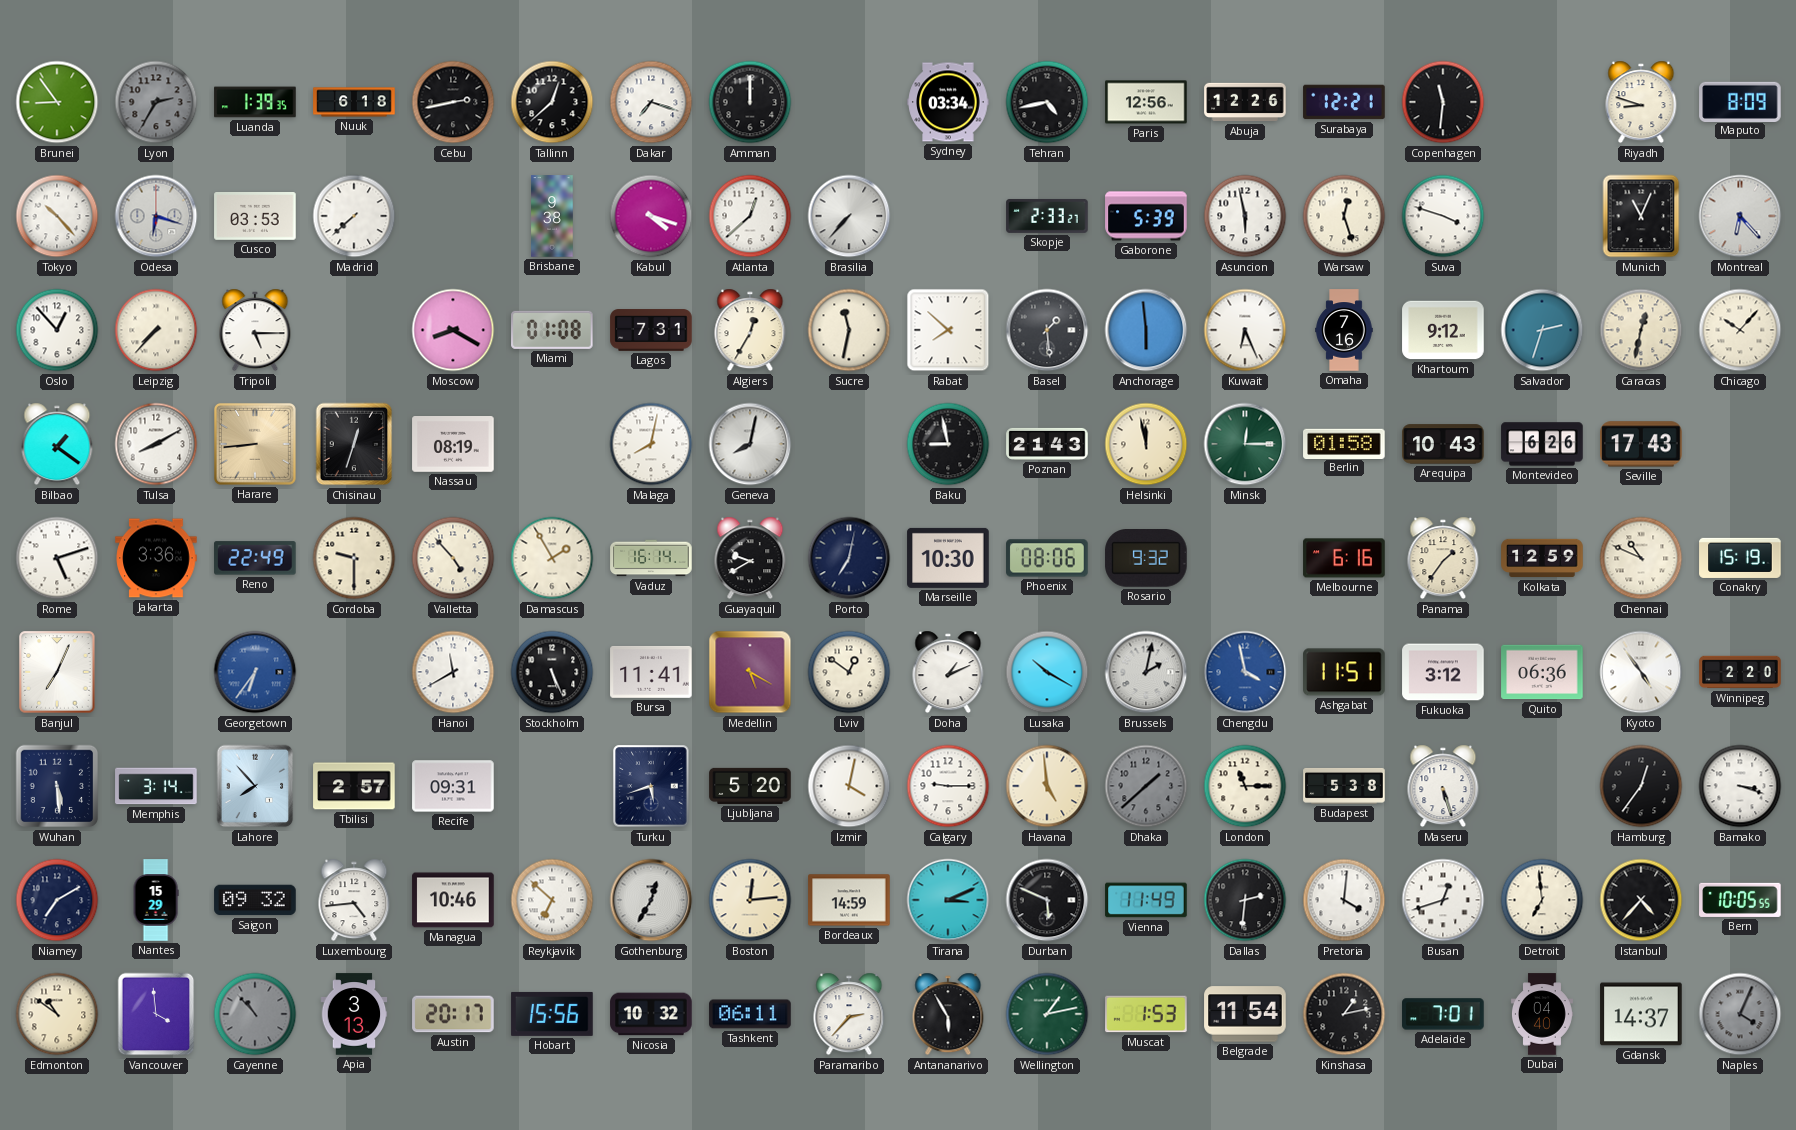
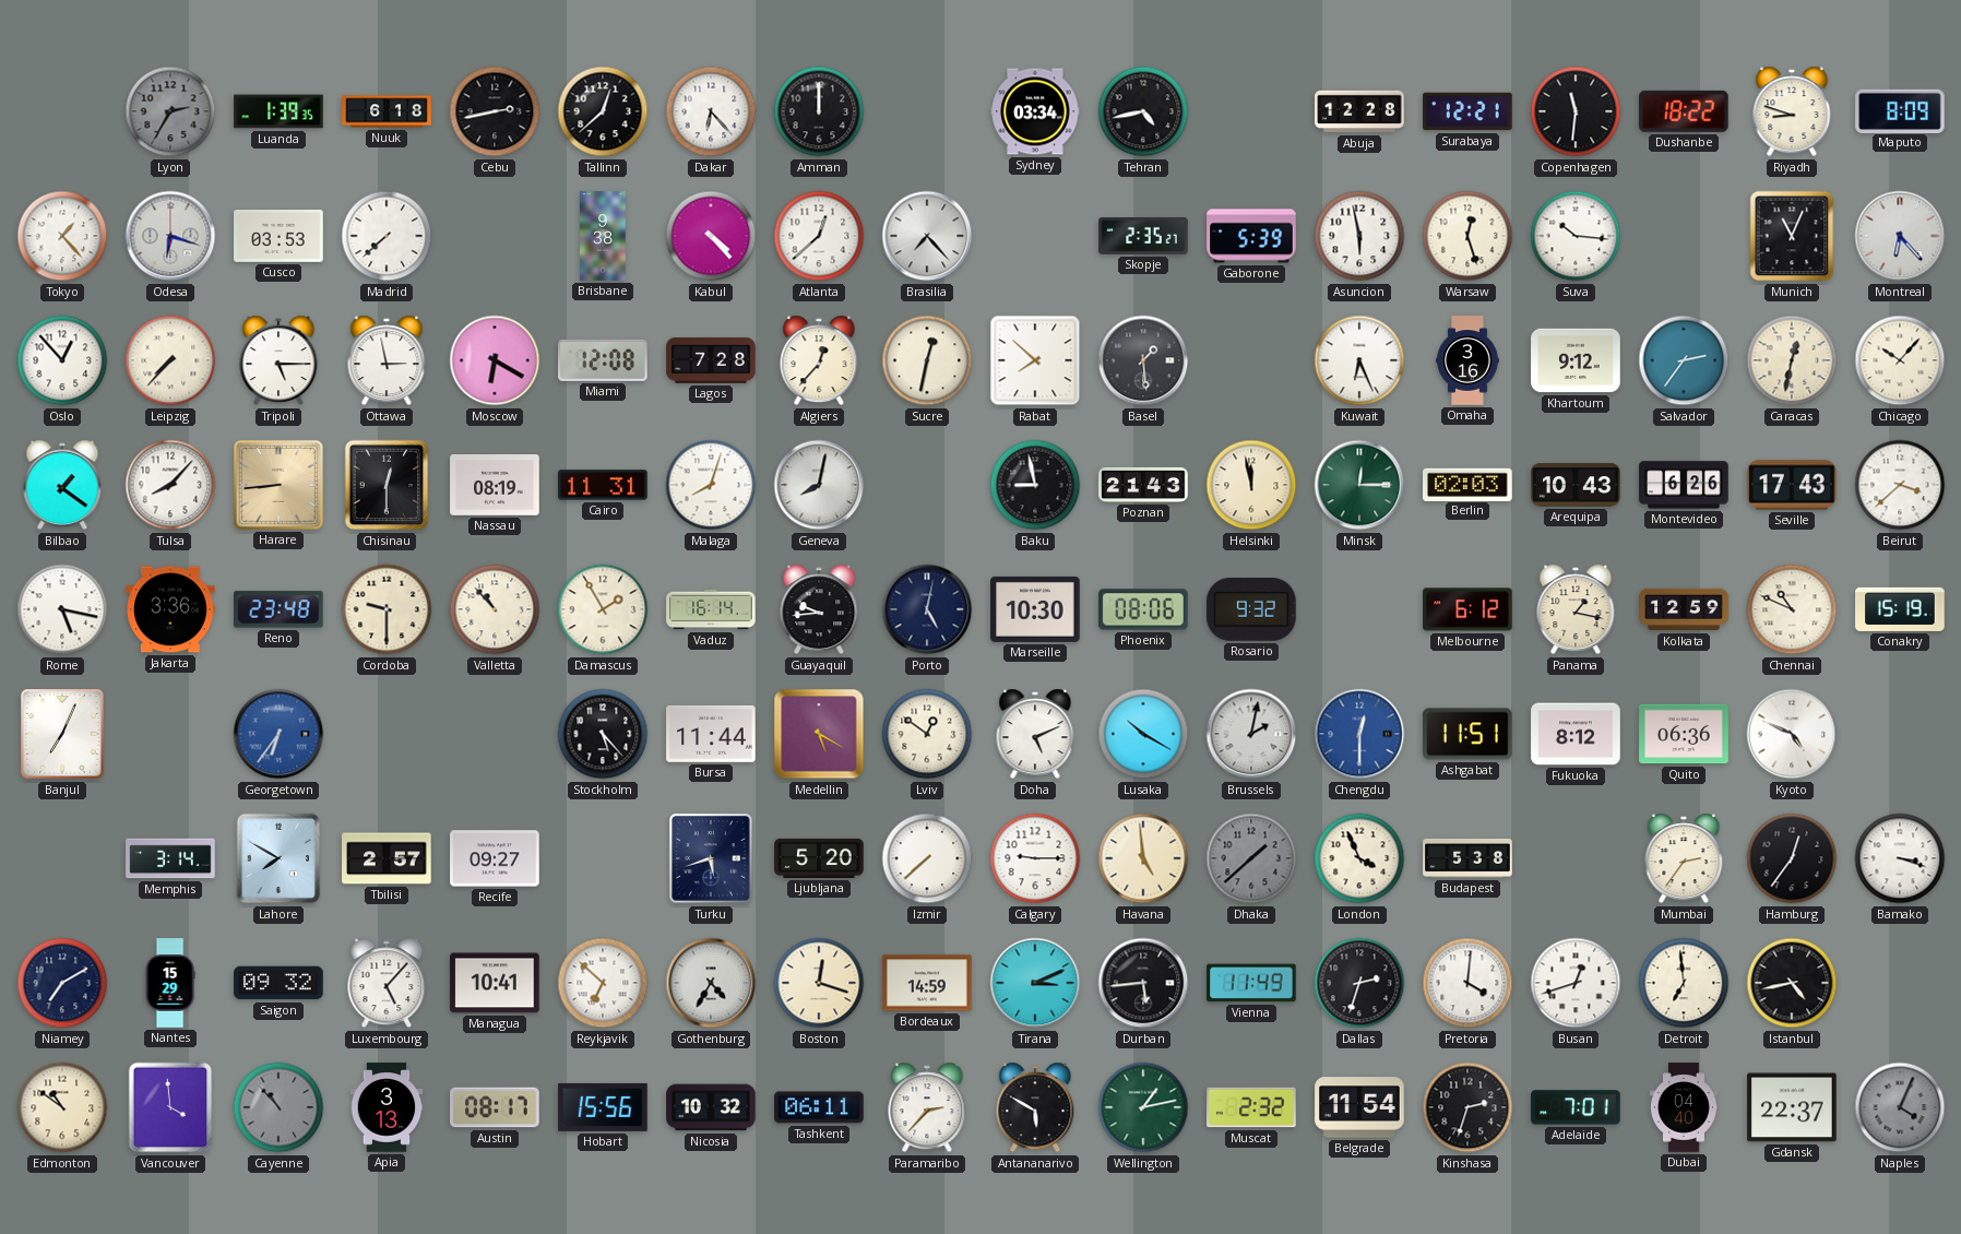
Brunei: 8:54 -> none
Dakar: 7:18 -> 6:23
Paris: 12:56 -> none
Abuja: 12:26 -> 12:28
Dushanbe: none -> 18:22
Tokyo: 10:23 -> 1:23
Kabul: 4:18 -> 4:23
Brasilia: 7:37 -> 7:23
Skopje: 2:33 -> 2:35
Suva: 3:48 -> 10:16
Ottawa: none -> 2:58
Moscow: 8:20 -> 6:20
Miami: 01:08 -> 12:08
Lagos: 7:31 -> 7:28
Algiers: 12:35 -> 12:37
Sucre: 11:32 -> 12:32
Anchorage: 5:59 -> none
Omaha: 7:16 -> 3:16
Salvador: 2:33 -> 2:36
Tulsa: 8:10 -> 8:07
Chisinau: 12:33 -> 12:30
Cairo: none -> 11:31
Malaga: 8:02 -> 8:03
Berlin: 01:58 -> 02:03
Beirut: none -> 3:38
Rome: 5:12 -> 5:17
Reno: 22:49 -> 23:48
Valletta: 4:53 -> 10:53
Guayaquil: 9:40 -> 9:44
Porto: 7:02 -> 5:02
Melbourne: 6:16 -> 6:12
Panama: 1:36 -> 1:17
Hanoi: 11:40 -> none
Stockholm: 5:26 -> 5:23
Bursa: 11:41 -> 11:44
Doha: 1:11 -> 5:11
Chengdu: 3:58 -> 12:30
Fukuoka: 3:12 -> 8:12
Kyoto: 4:54 -> 4:49
Winnipeg: 2:20 -> none
Wuhan: 5:29 -> none
Lahore: 7:53 -> 7:50
Recife: 09:31 -> 09:27
Izmir: 4:02 -> 7:38
London: 11:15 -> 3:56
Maseru: 5:27 -> none
Mumbai: none -> 2:36
Luxembourg: 4:44 -> 5:07
Managua: 10:46 -> 10:41
Gothenburg: 12:35 -> 4:35
Boston: 12:14 -> 12:18
Durban: 5:49 -> 5:44
Dallas: 2:31 -> 2:33
Istanbul: 4:37 -> 4:43
Bern: 10:05 -> none
Austin: 20:17 -> 08:17
Antananarivo: 5:55 -> 5:50
Muscat: 1:53 -> 2:32
Kinshasa: 1:13 -> 2:33
Gdansk: 14:37 -> 22:37
